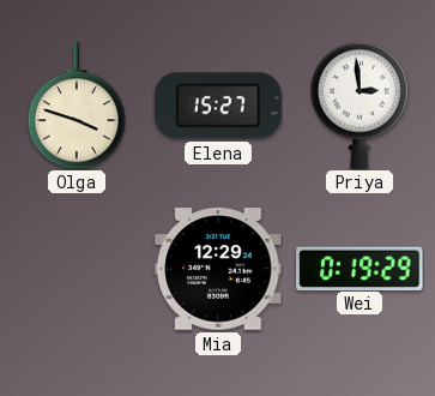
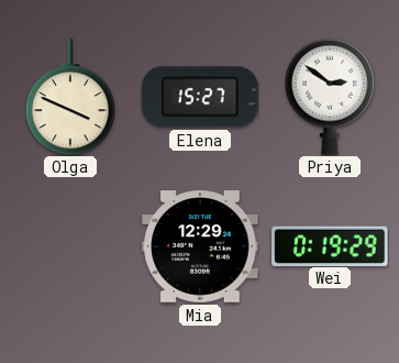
Olga: 3:48 -> 3:49
Priya: 2:59 -> 2:51
